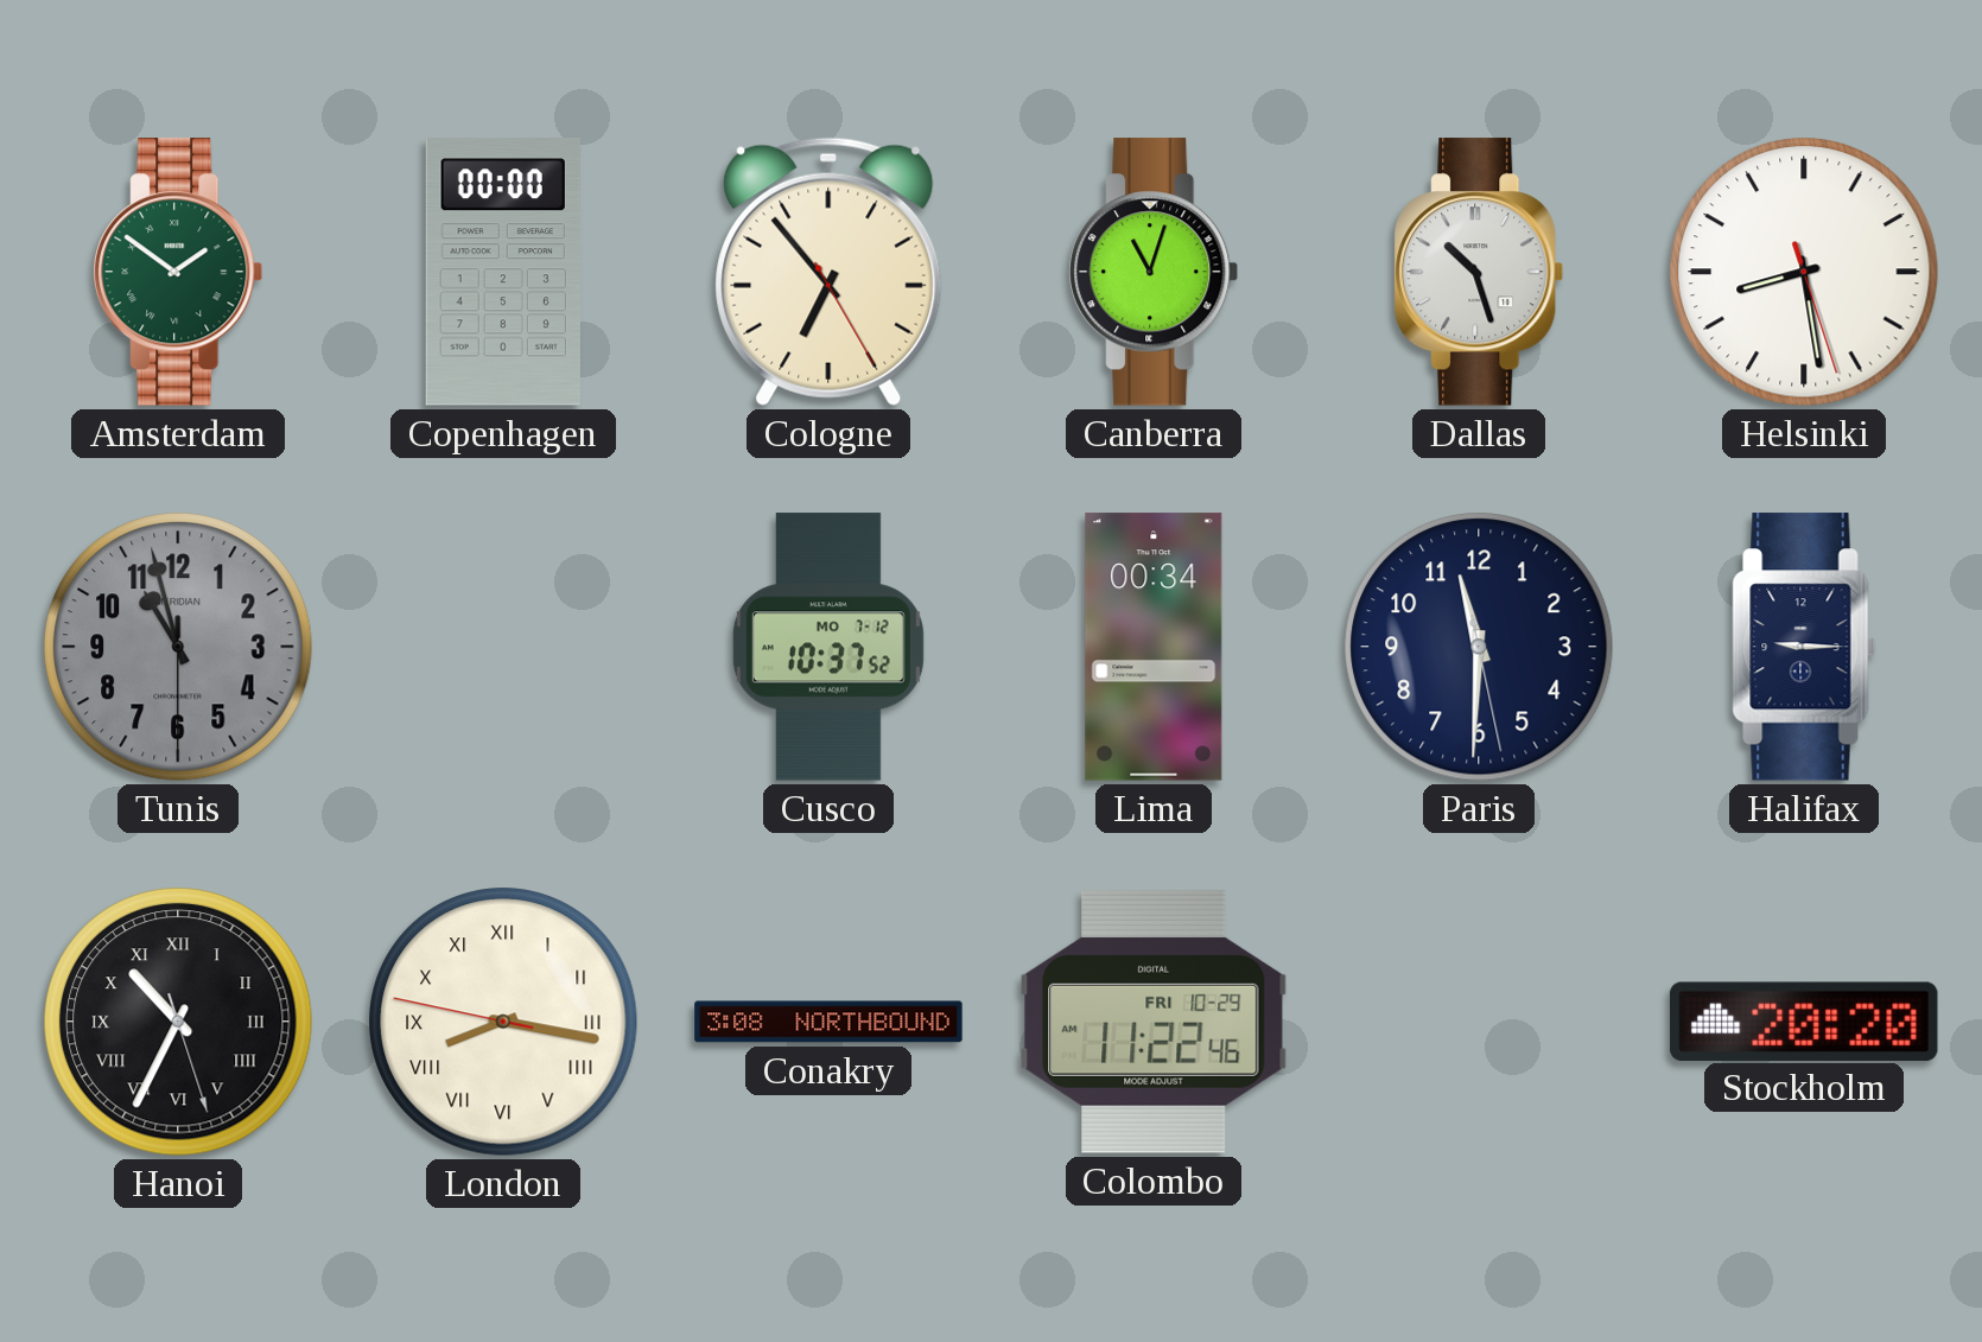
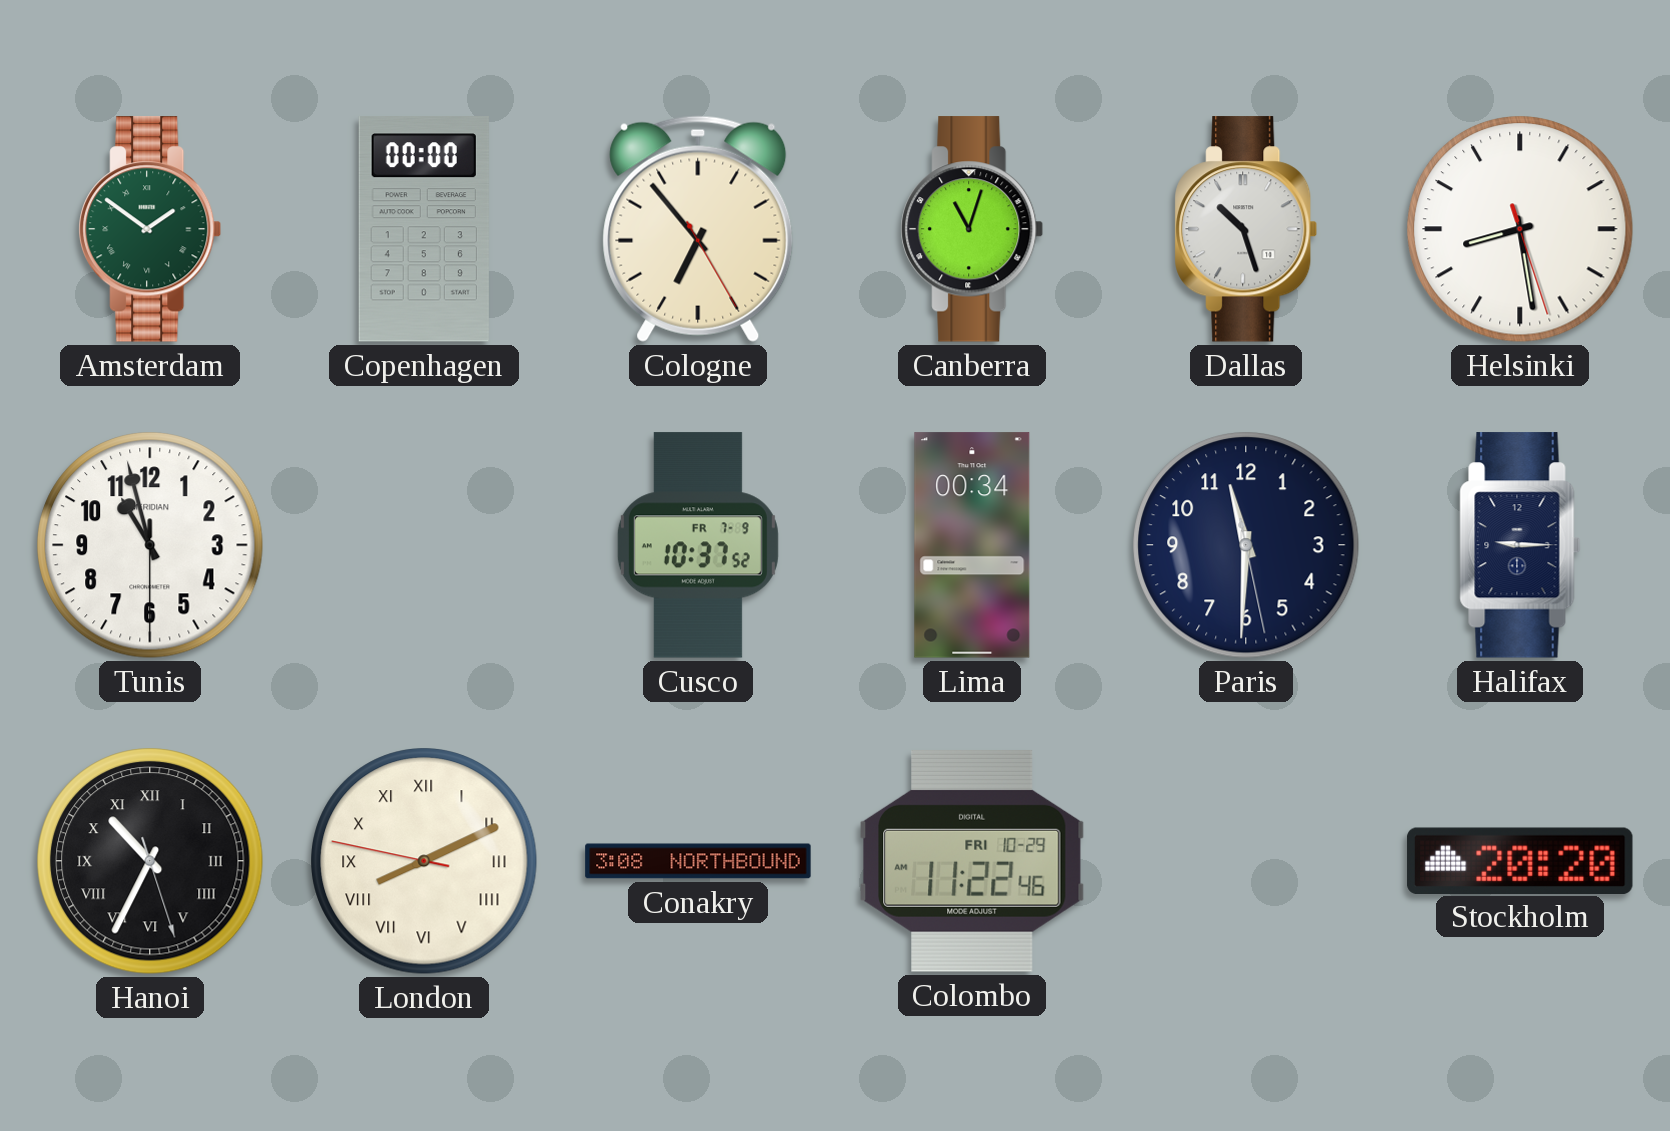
Tunis dial: grey -> white
Cusco date: MO 7-12 -> FR 7-9
London: 8:16 -> 8:10
